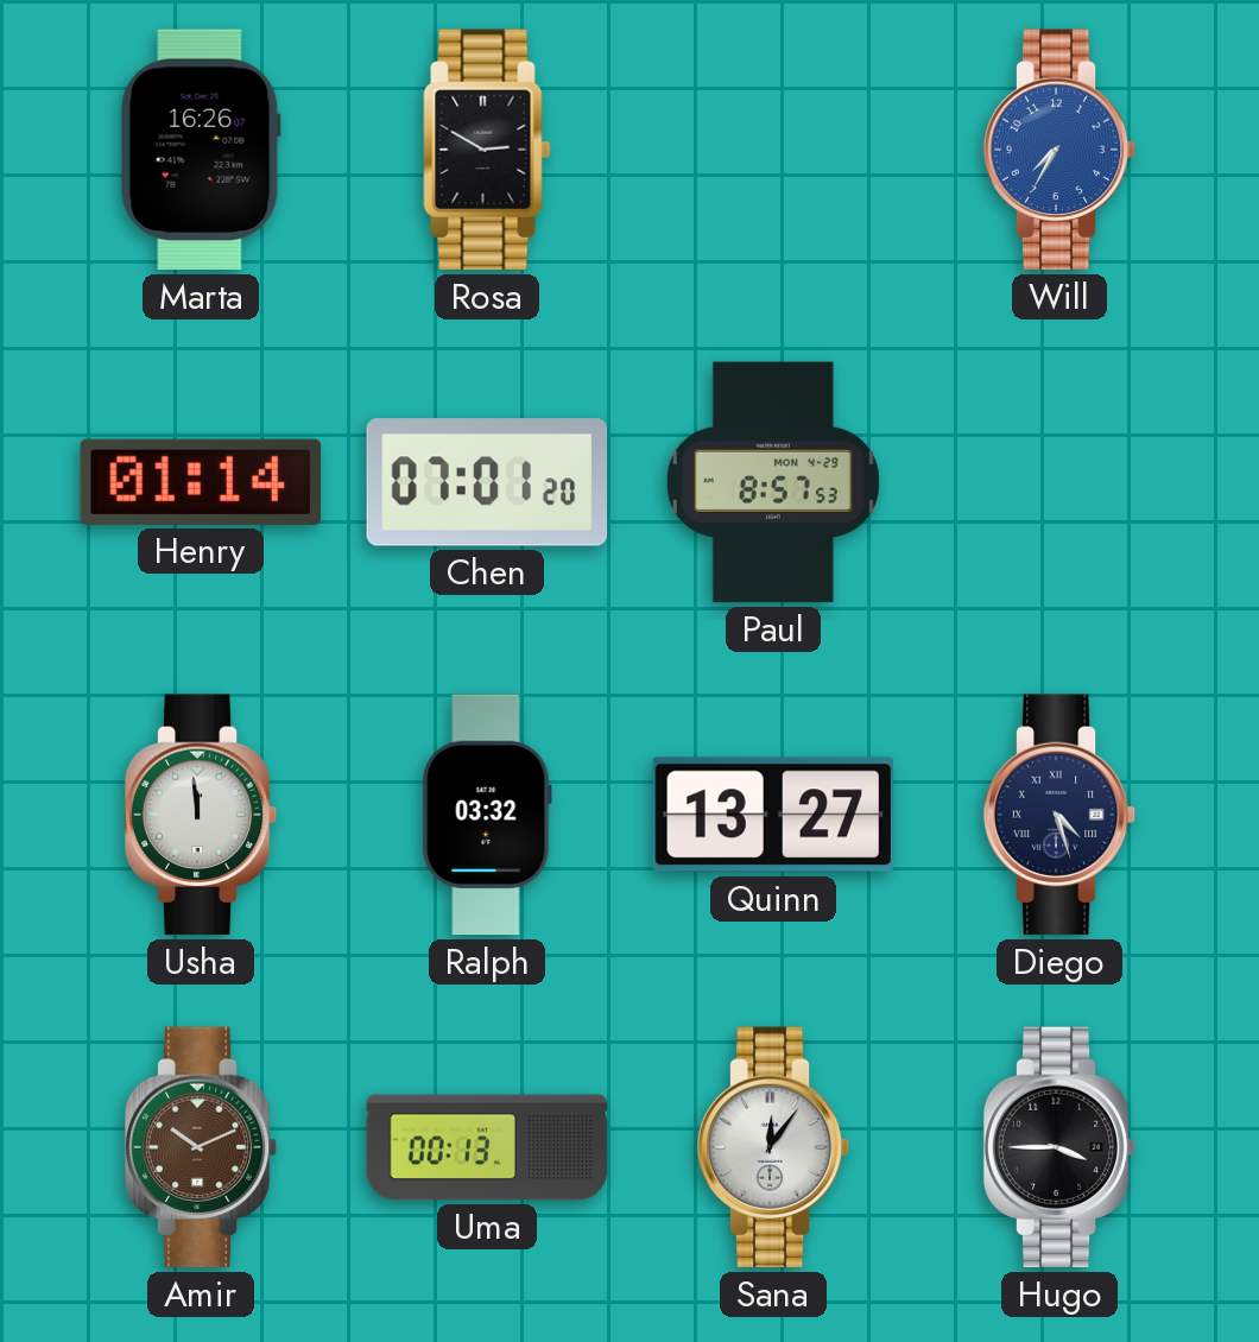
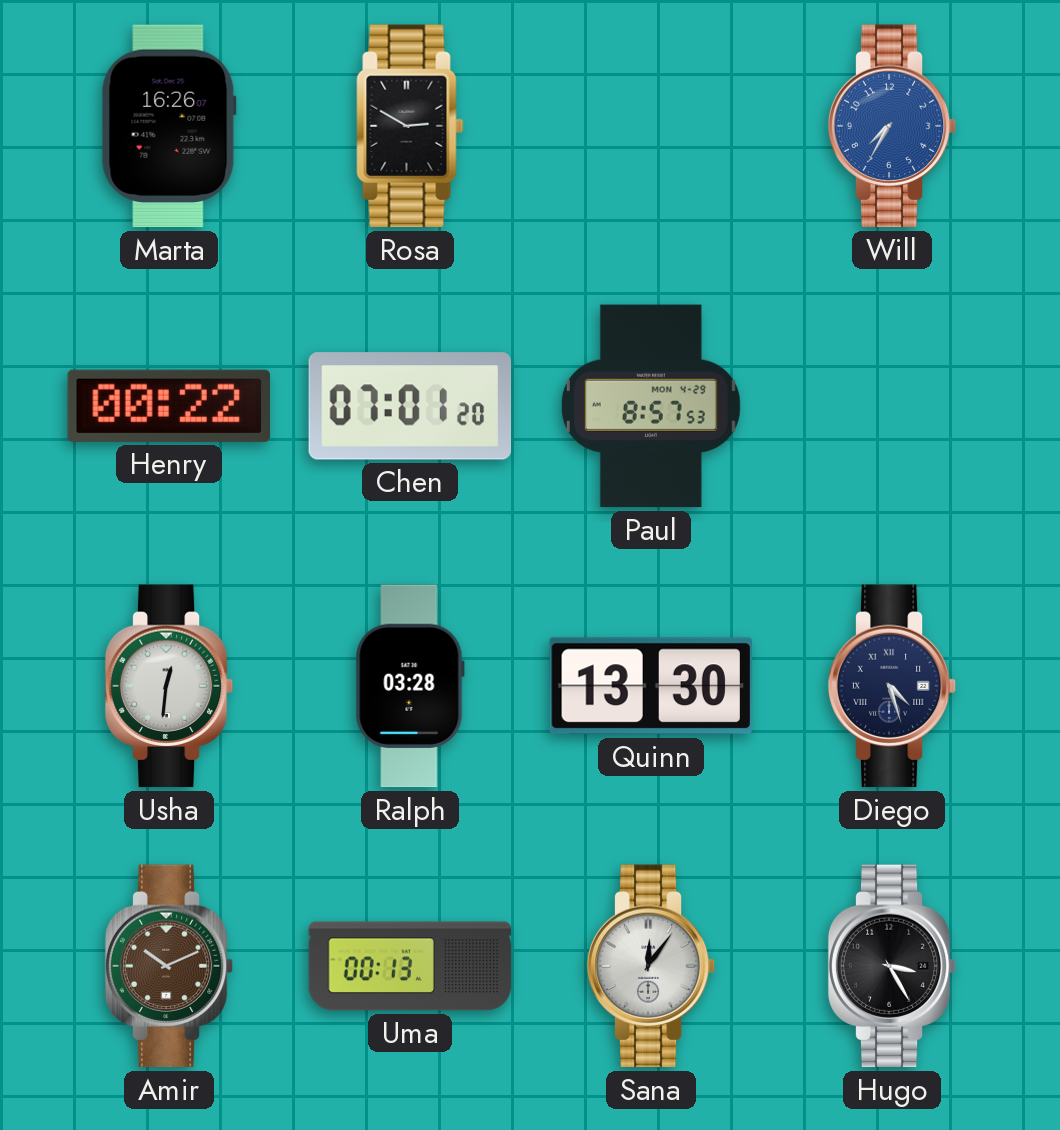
Henry: 01:14 -> 00:22
Usha: 11:59 -> 12:31
Ralph: 03:32 -> 03:28
Quinn: 13:27 -> 13:30
Hugo: 3:45 -> 3:25
